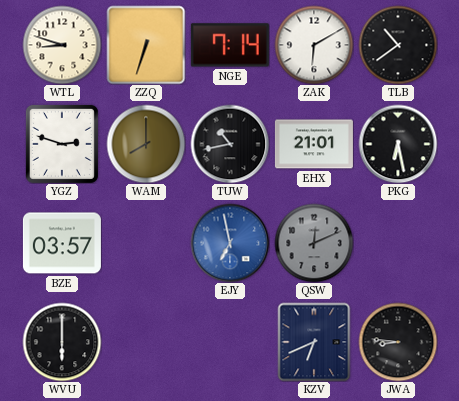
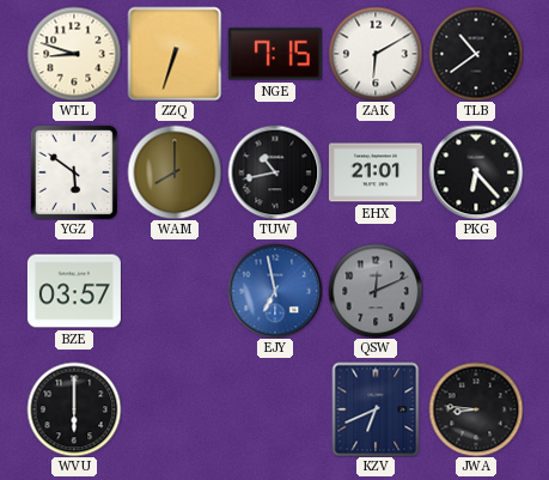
NGE: 7:14 -> 7:15
YGZ: 2:48 -> 5:51
PKG: 6:28 -> 6:23
